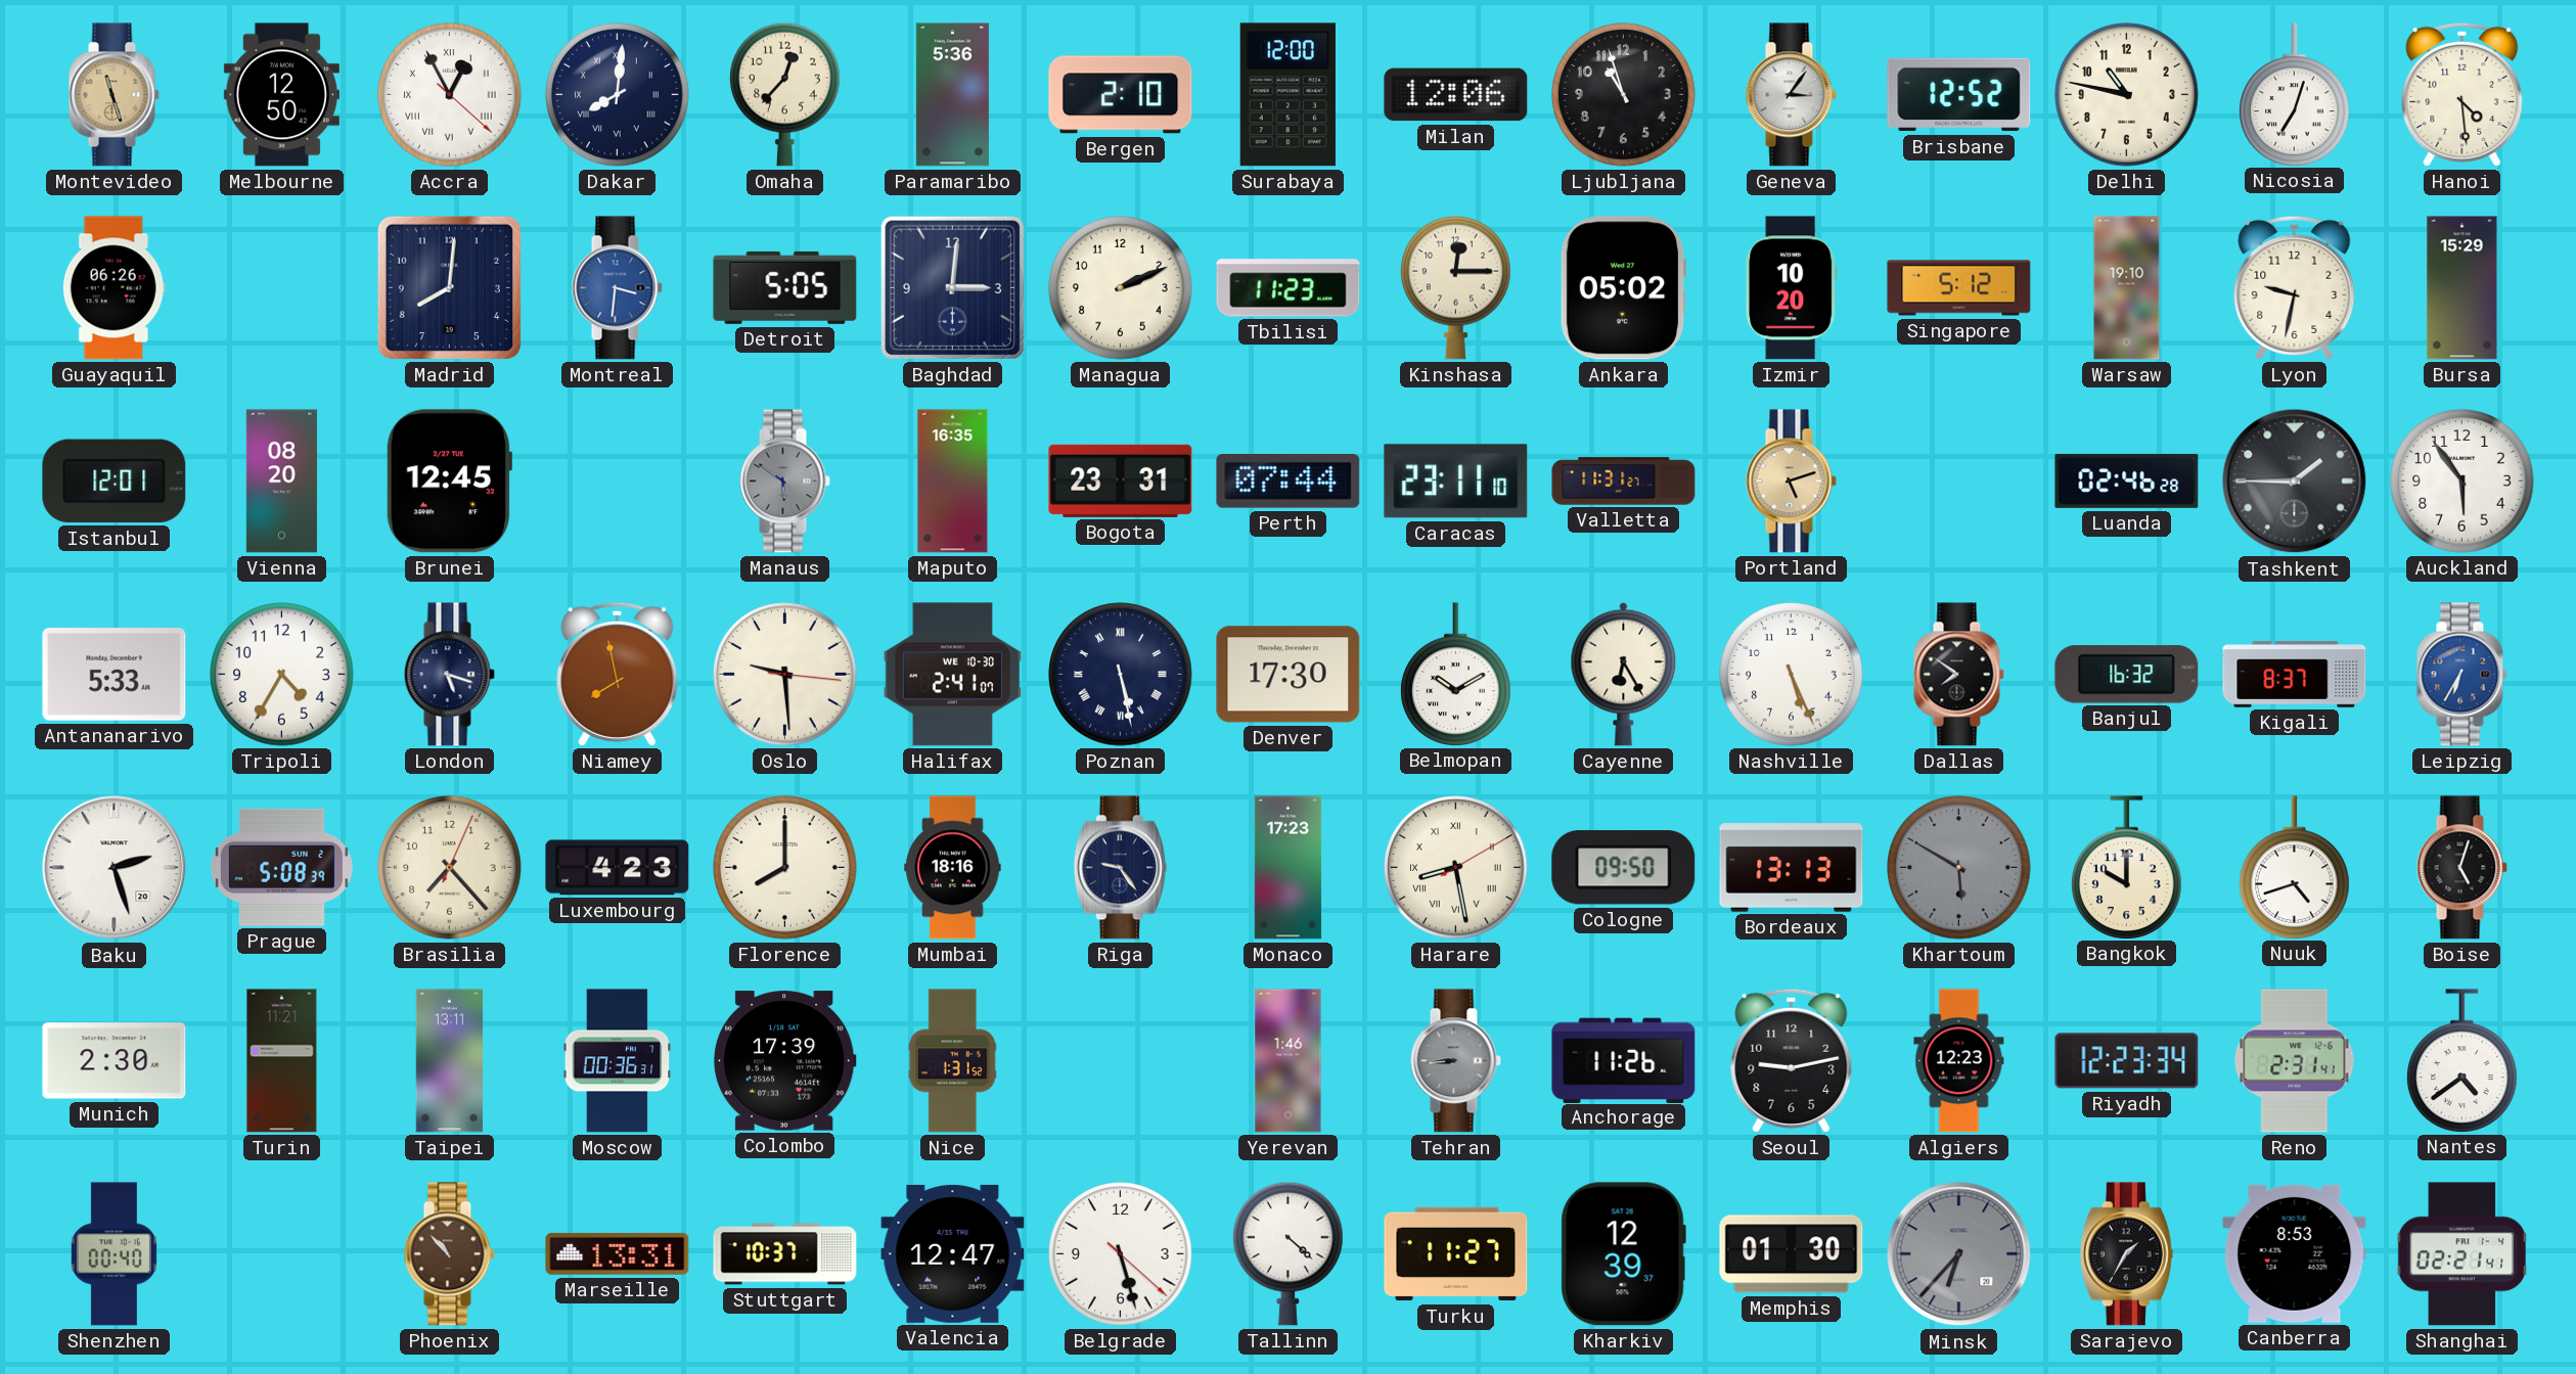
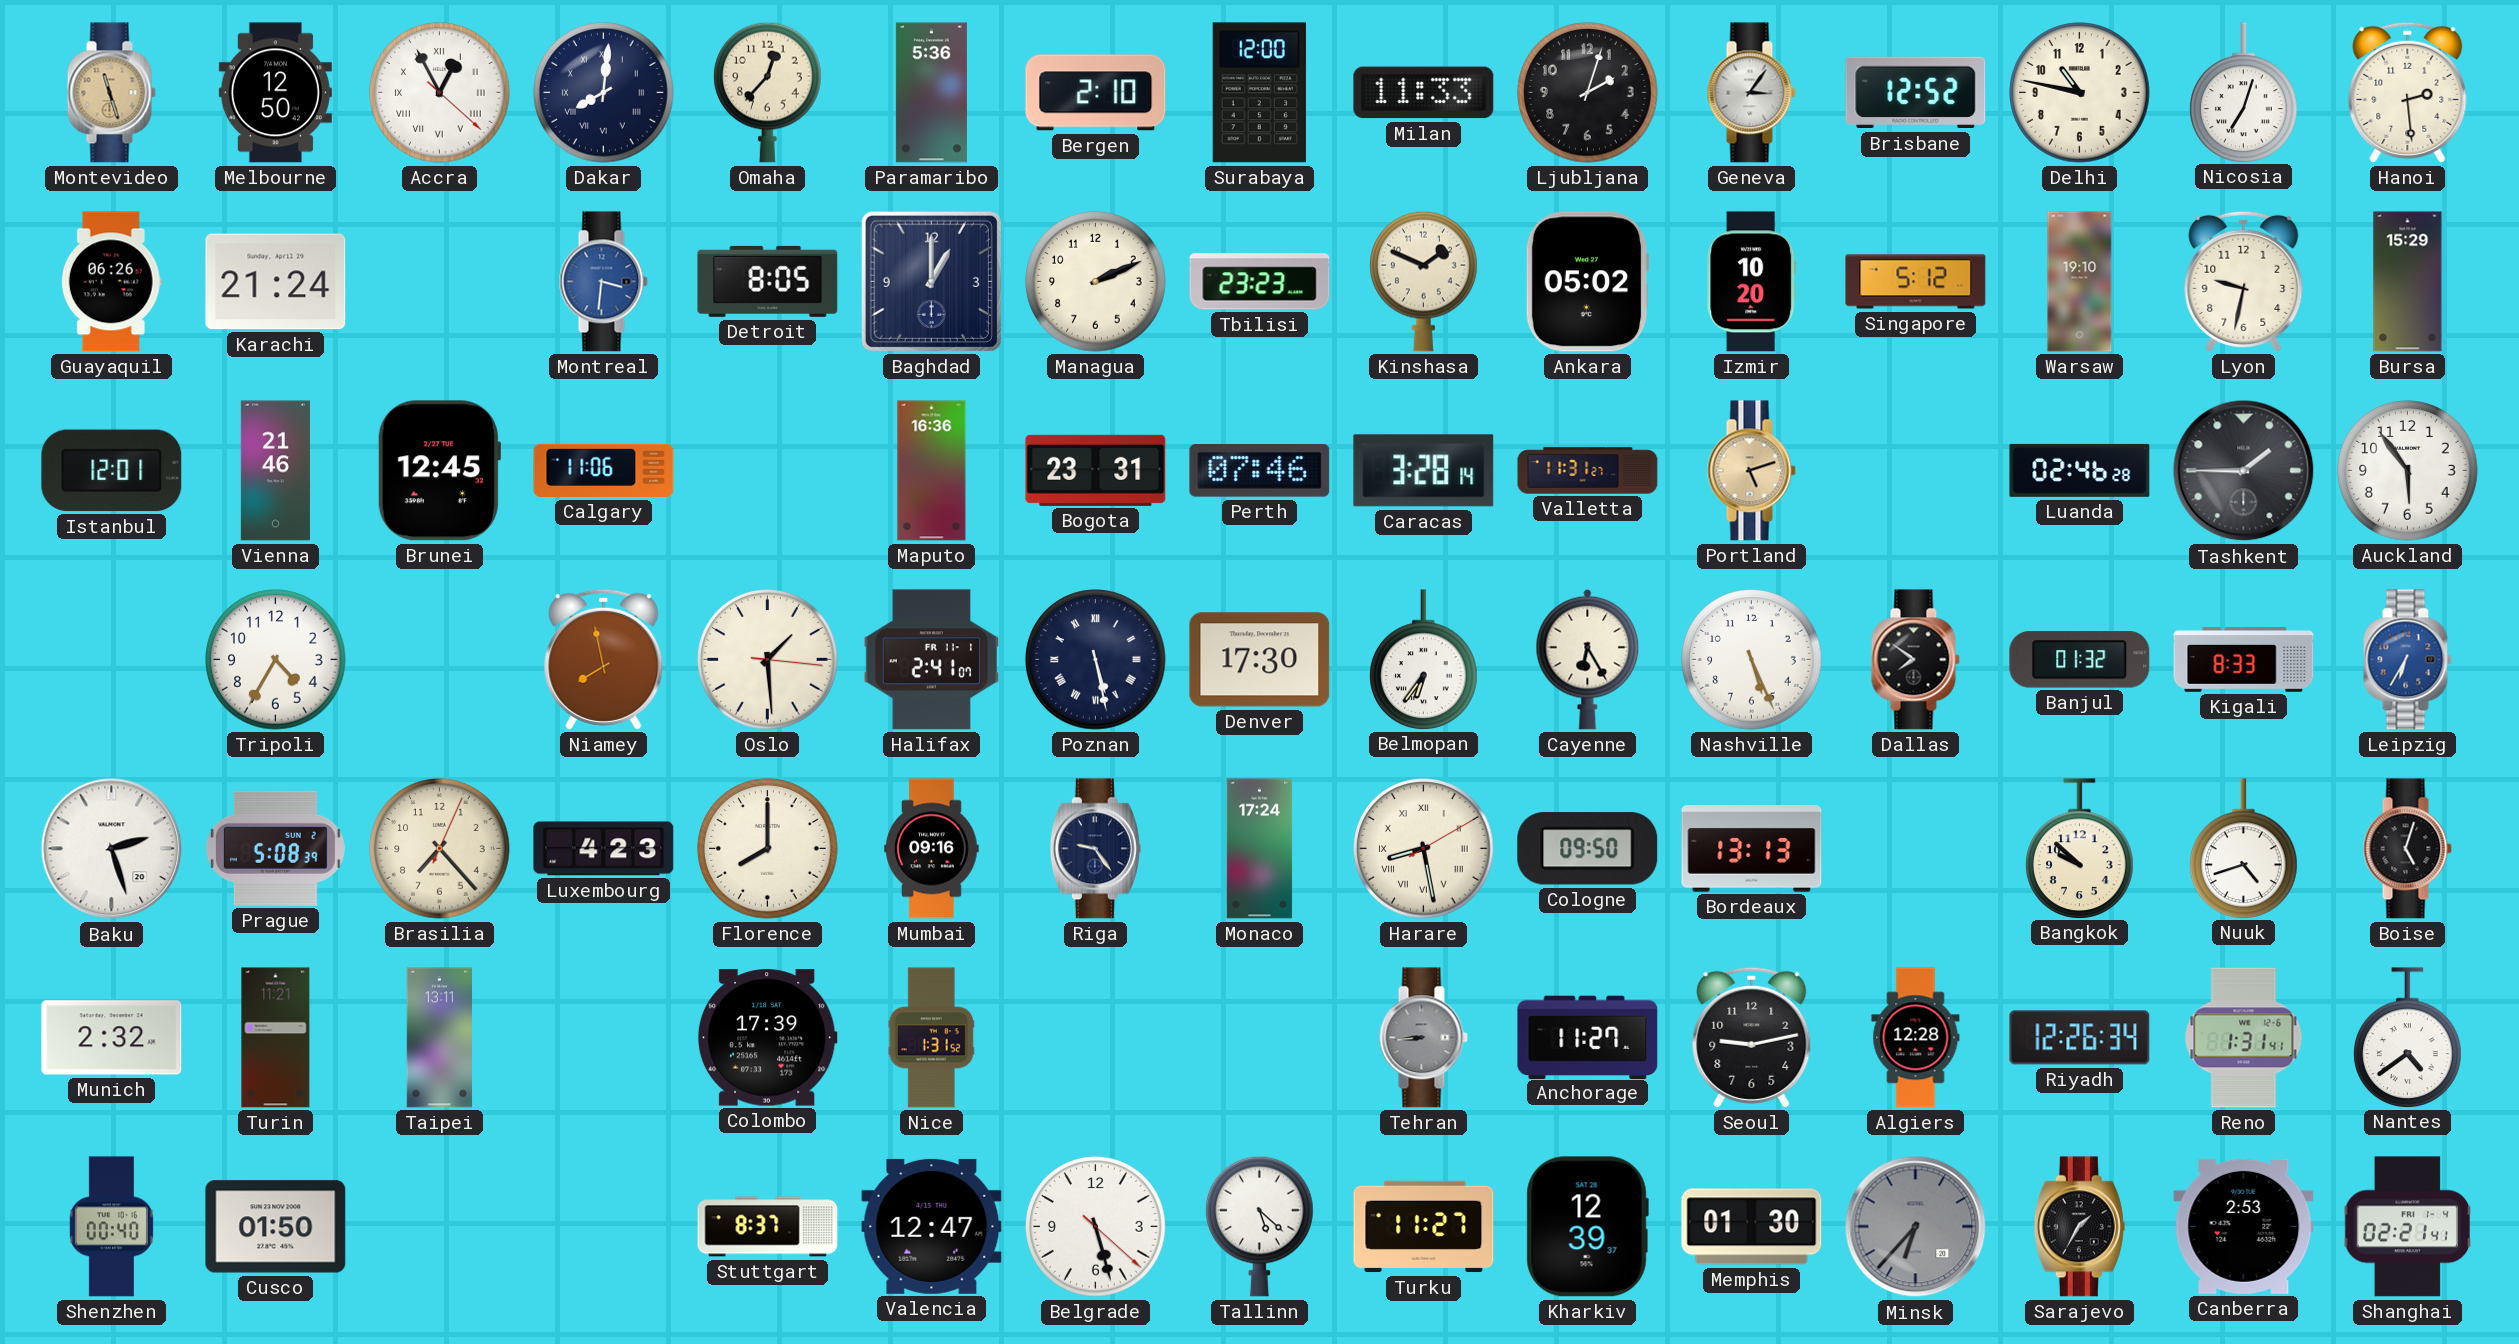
Milan: 12:06 -> 11:33
Ljubljana: 10:57 -> 2:03
Hanoi: 4:29 -> 2:29
Karachi: none -> 21:24
Madrid: 8:01 -> none
Detroit: 5:05 -> 8:05
Baghdad: 3:01 -> 1:00
Tbilisi: 11:23 -> 23:23
Kinshasa: 12:15 -> 1:49
Vienna: 08:20 -> 21:46
Calgary: none -> 11:06
Manaus: 5:51 -> none
Maputo: 16:35 -> 16:36
Perth: 07:44 -> 07:46
Caracas: 23:11 -> 3:28
Antananarivo: 5:33 -> none
London: 5:18 -> none
Oslo: 9:29 -> 1:29
Halifax date: WE 10-30 -> FR 11-1
Belmopan: 10:10 -> 6:36
Banjul: 16:32 -> 01:32
Kigali: 8:37 -> 8:33
Mumbai: 18:16 -> 09:16
Monaco: 17:23 -> 17:24
Khartoum: 5:50 -> none
Bangkok: 10:00 -> 9:52
Munich: 2:30 -> 2:32
Moscow: 00:36 -> none
Yerevan: 1:46 -> none
Anchorage: 11:26 -> 11:27
Algiers: 12:23 -> 12:28
Riyadh: 12:23 -> 12:26
Reno: 2:31 -> 1:31
Cusco: none -> 01:50
Phoenix: 10:53 -> none
Marseille: 13:31 -> none
Stuttgart: 10:37 -> 8:37
Tallinn: 4:22 -> 5:22
Canberra: 8:53 -> 2:53
